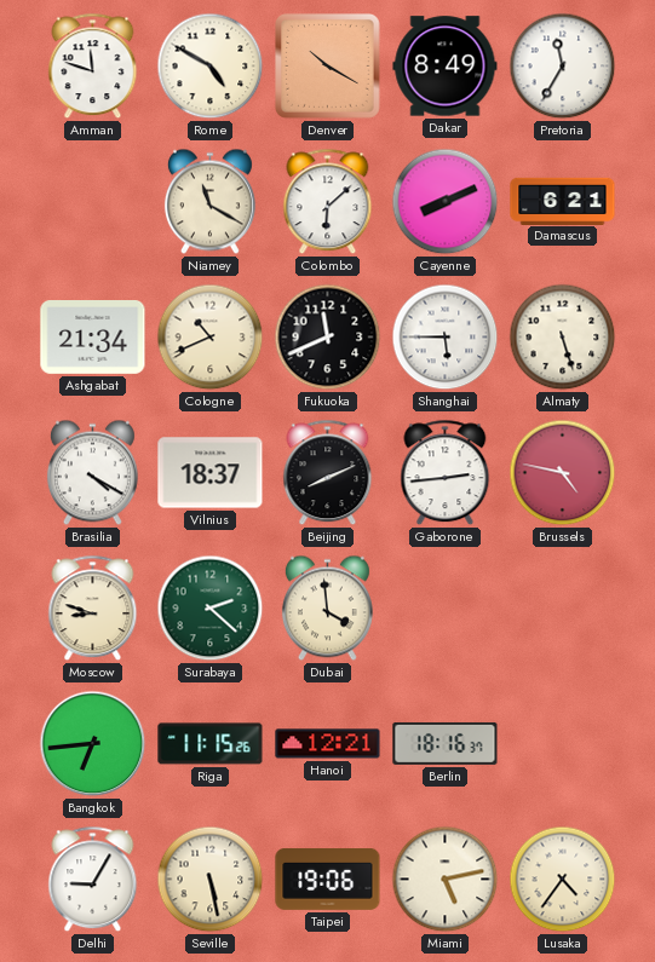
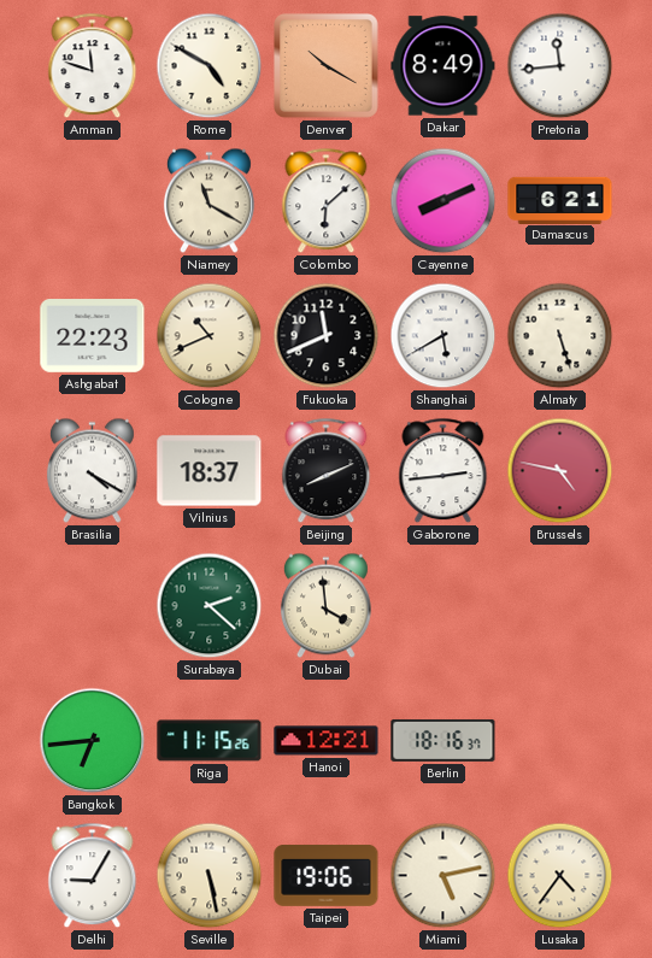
Pretoria: 11:35 -> 11:44
Ashgabat: 21:34 -> 22:23
Shanghai: 5:45 -> 5:40
Moscow: 8:48 -> none
